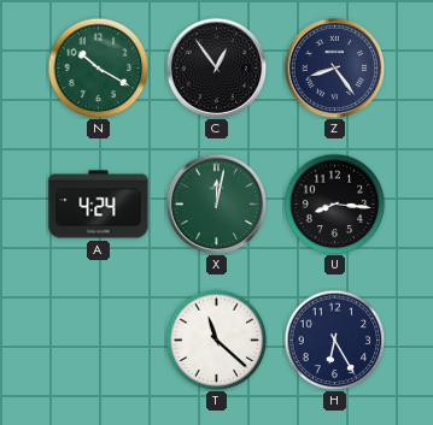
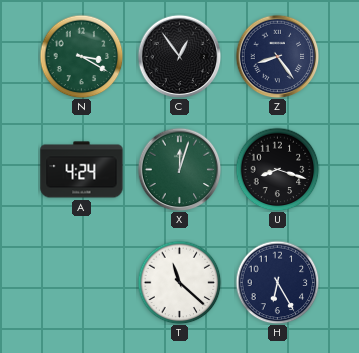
N: 10:20 -> 3:20
X: 12:02 -> 12:03
U: 8:16 -> 8:18
